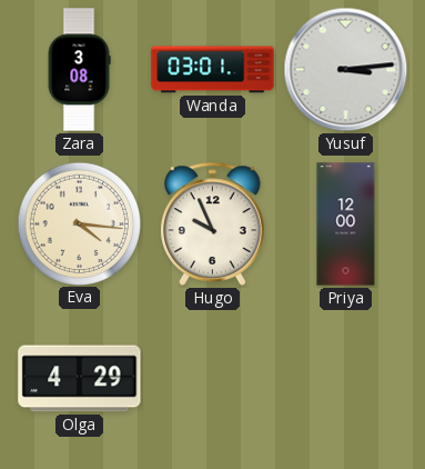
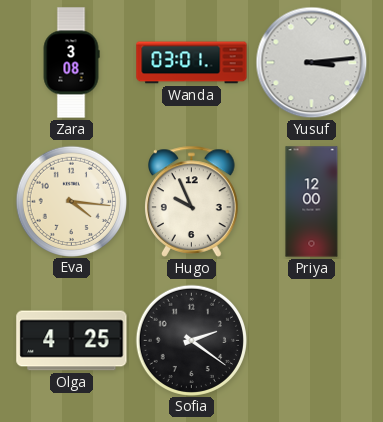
Olga: 4:29 -> 4:25
Sofia: none -> 2:21
